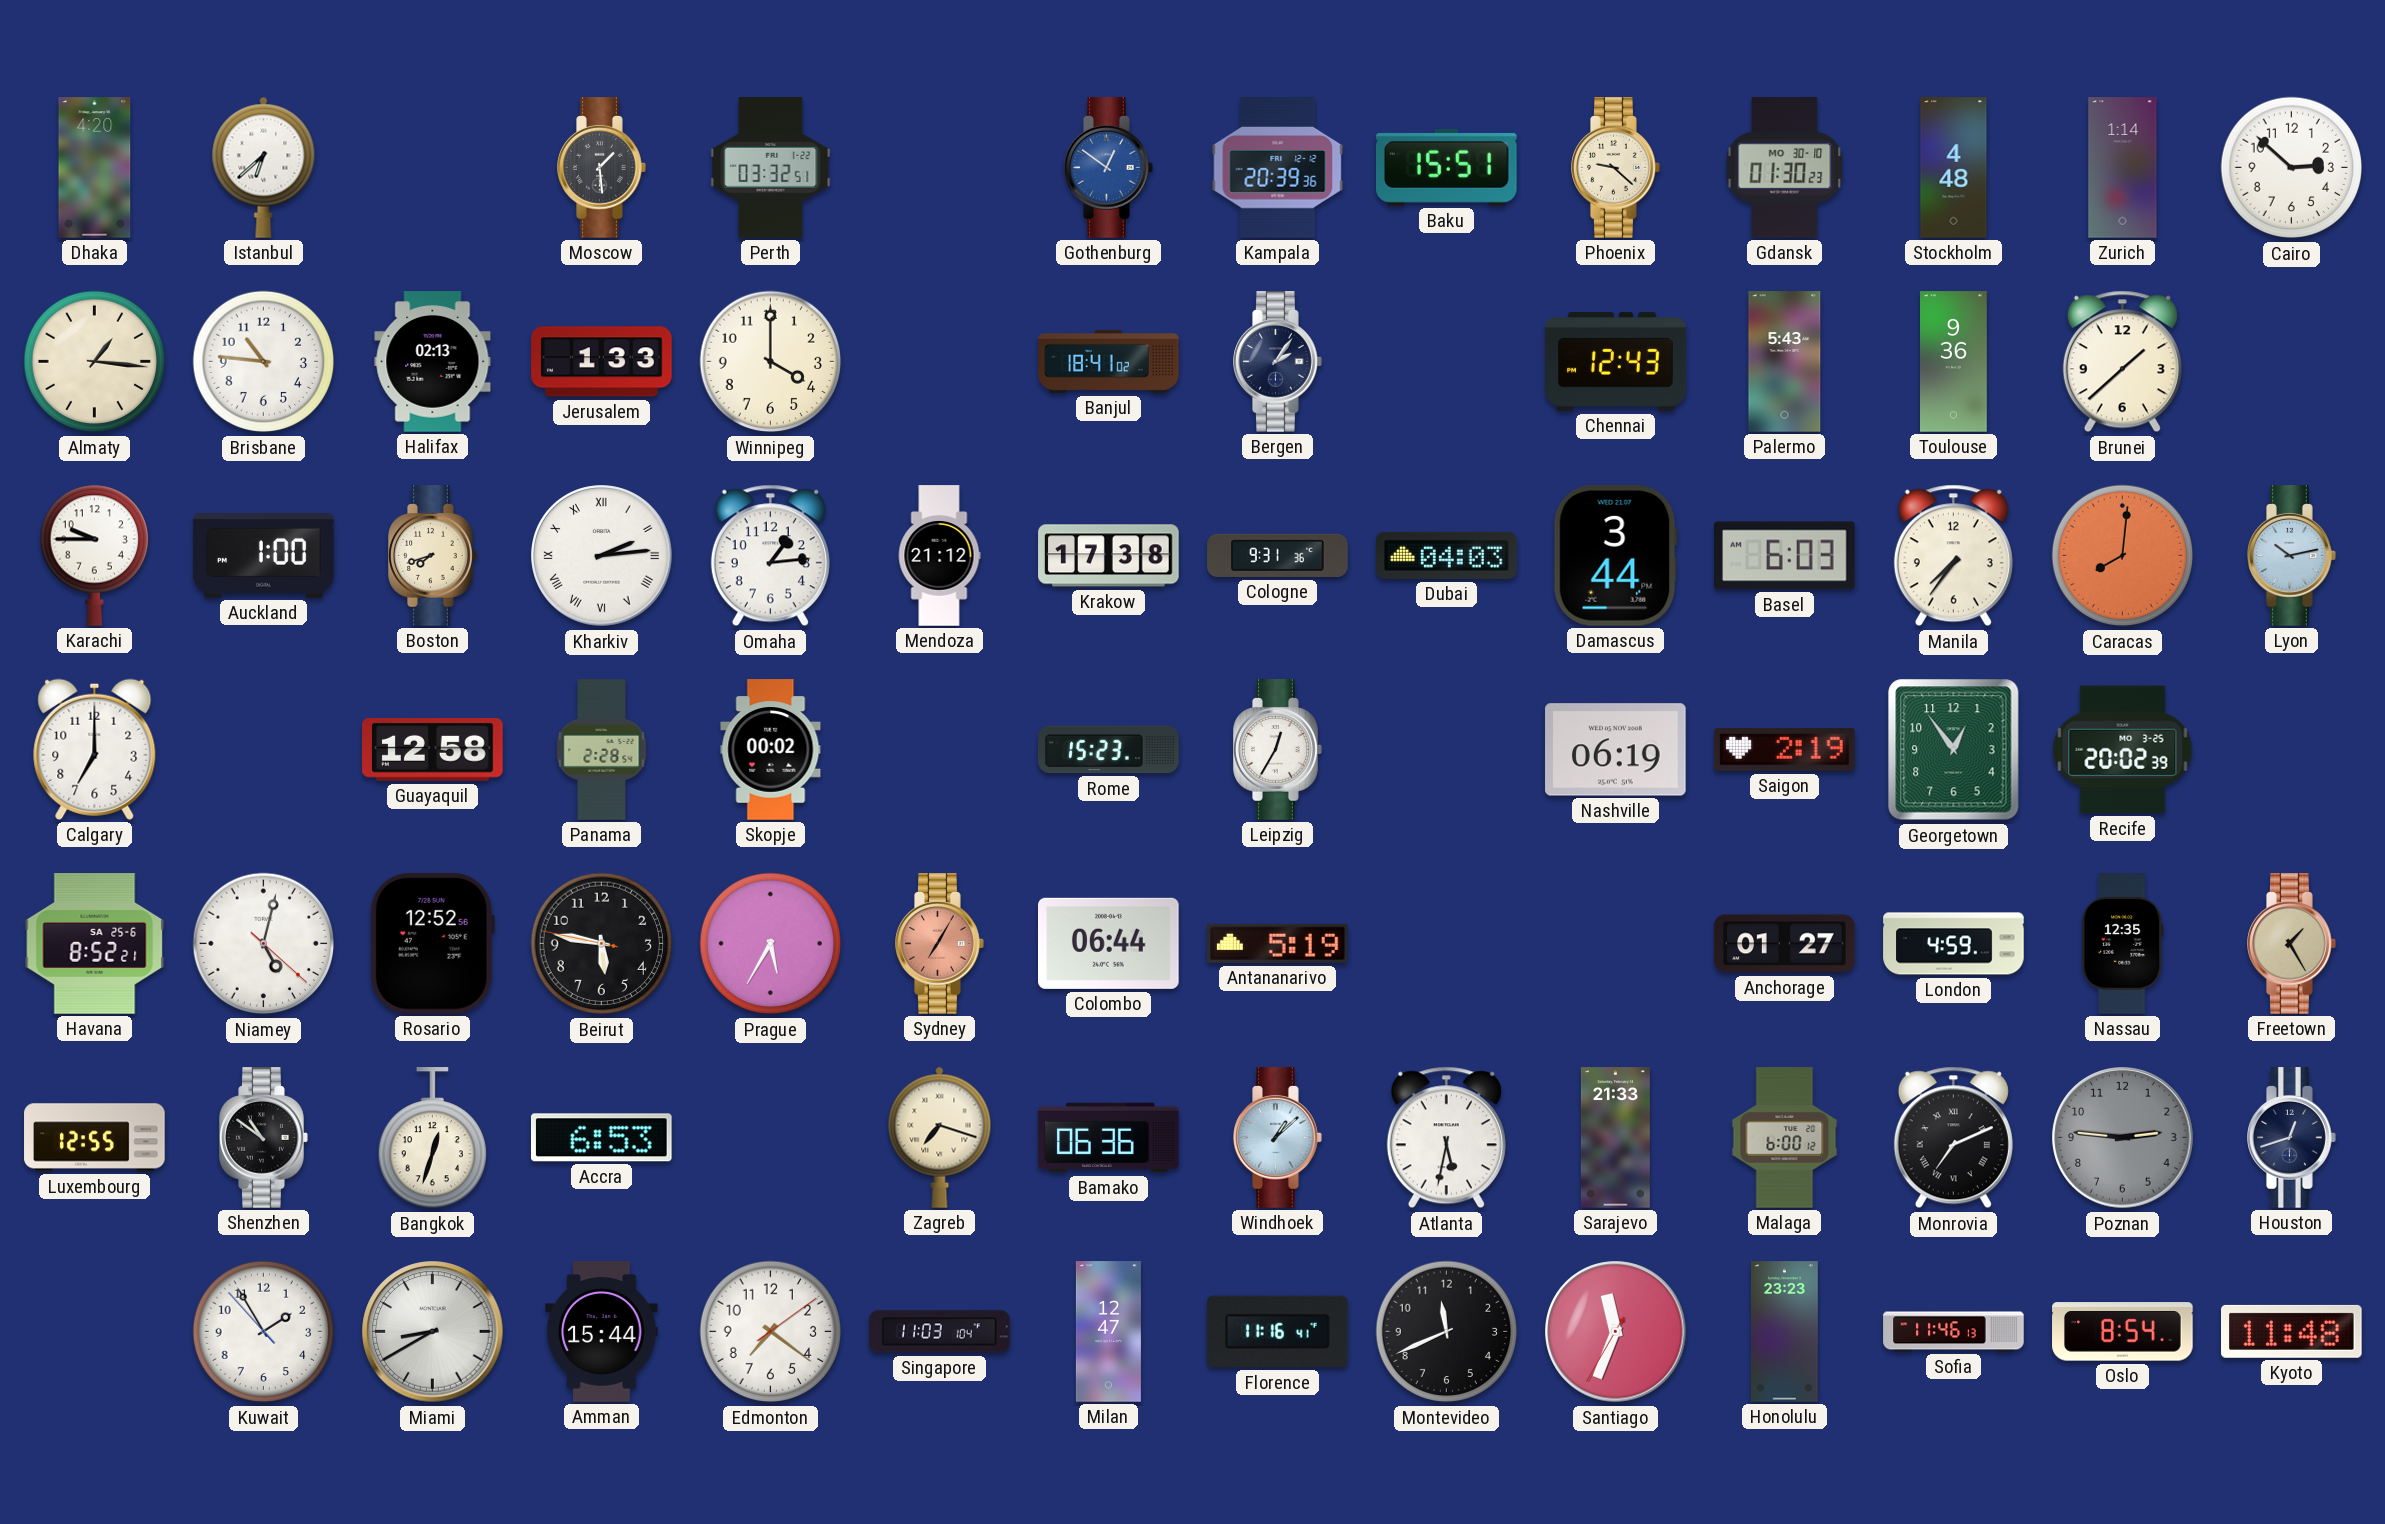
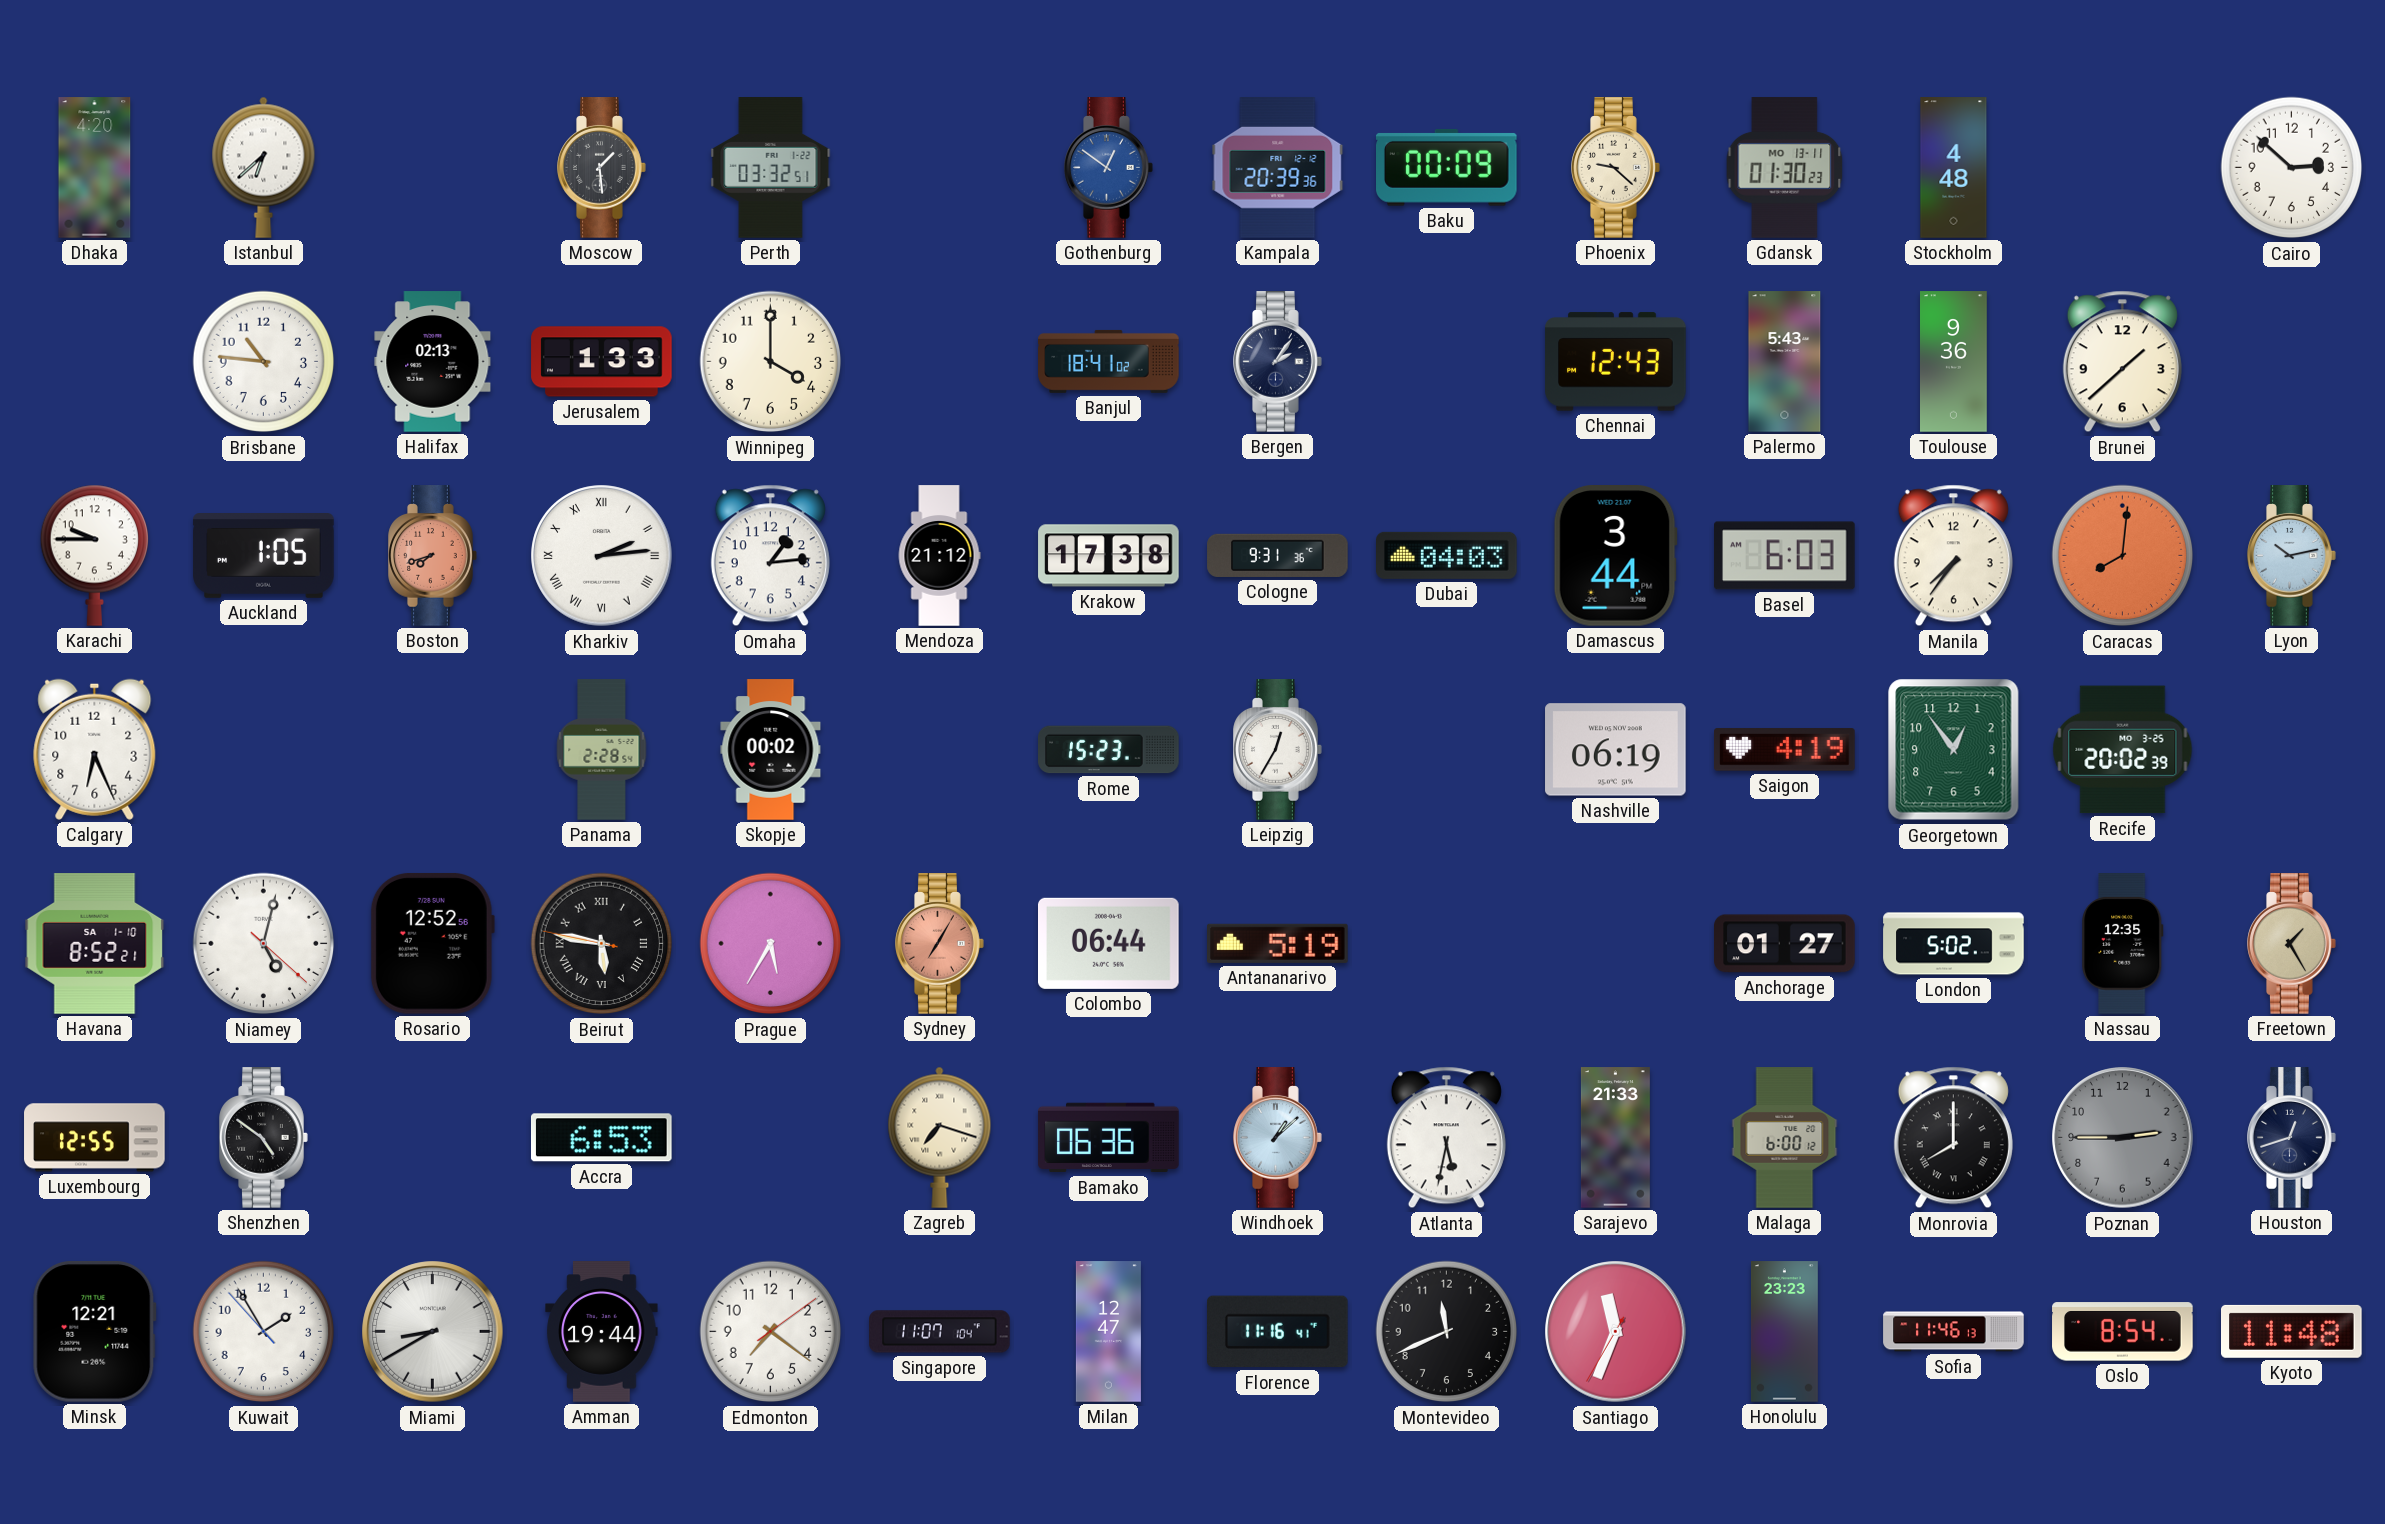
Baku: 15:51 -> 00:09
Gdansk date: MO 30-10 -> MO 13-11
Zurich: 1:14 -> none
Almaty: 1:16 -> none
Auckland: 1:00 -> 1:05
Boston dial: cream -> salmon
Calgary: 7:00 -> 6:26
Guayaquil: 12:58 -> none
Saigon: 2:19 -> 4:19
Havana date: SA 25-6 -> SA 1-10
Beirut numerals: Arabic -> Roman
London: 4:59 -> 5:02
Shenzhen: 10:51 -> 4:51
Bangkok: 12:33 -> none
Monrovia: 7:11 -> 8:00
Poznan: 2:46 -> 2:45
Minsk: none -> 12:21
Amman: 15:44 -> 19:44
Singapore: 11:03 -> 11:07
